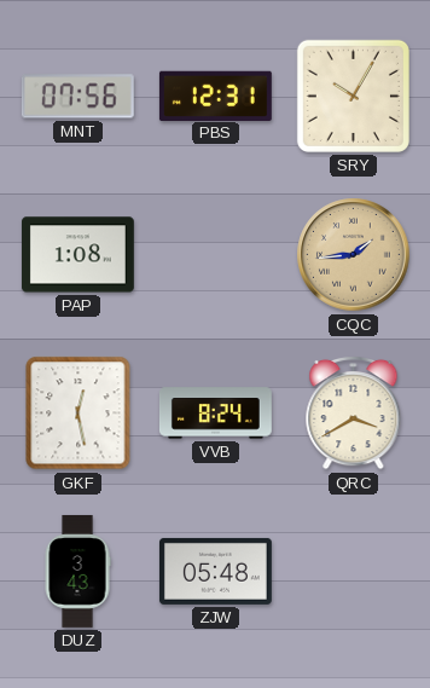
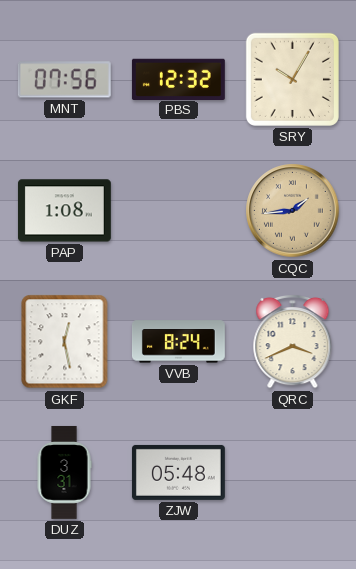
PBS: 12:31 -> 12:32
QRC: 3:40 -> 3:41
DUZ: 3:43 -> 3:31
